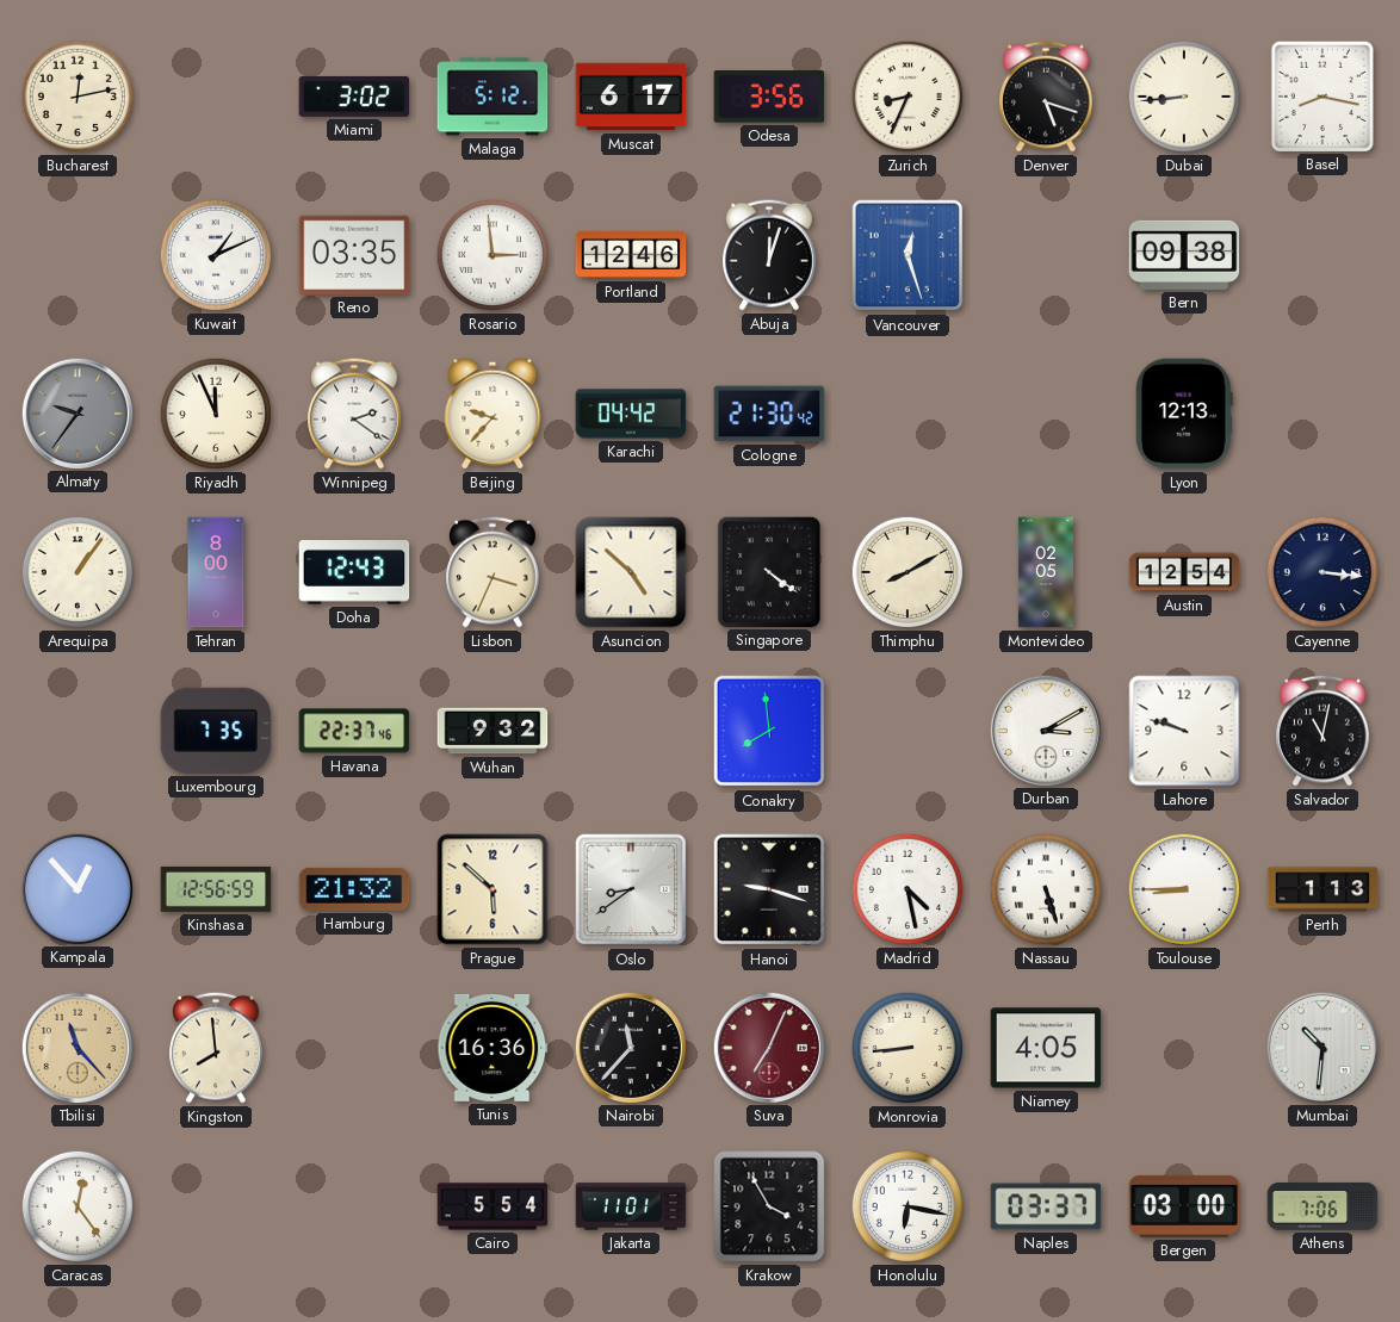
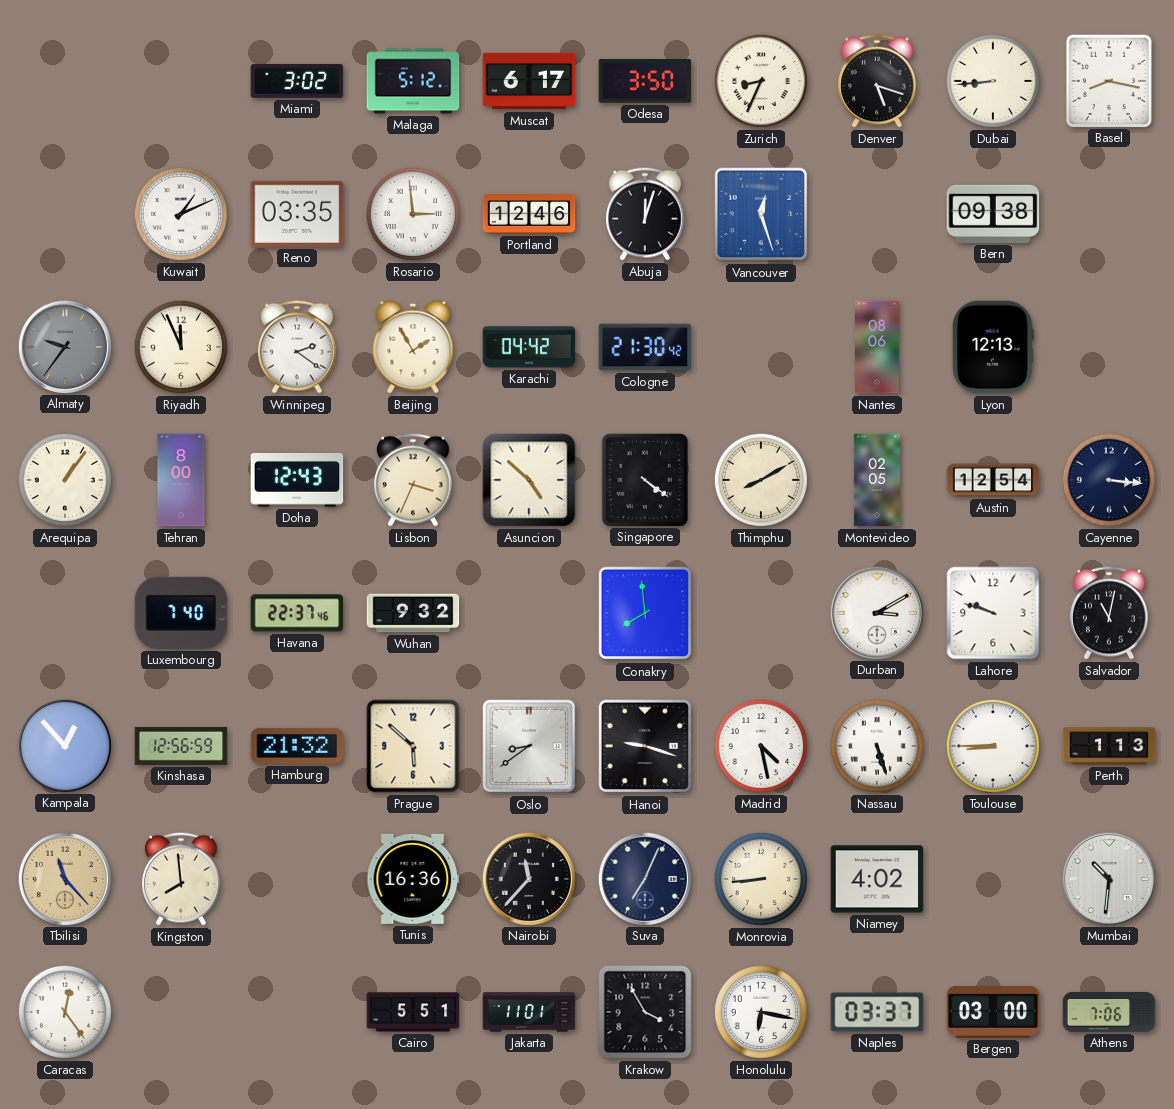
Bucharest: 12:13 -> none
Odesa: 3:56 -> 3:50
Beijing: 9:37 -> 1:55
Nantes: none -> 08:06
Luxembourg: 7:35 -> 7:40
Suva dial: burgundy -> navy
Niamey: 4:05 -> 4:02
Cairo: 5:54 -> 5:51
